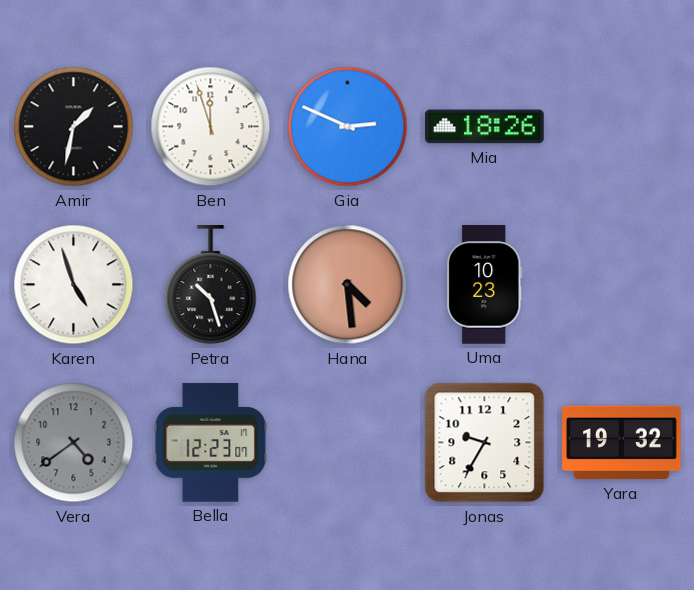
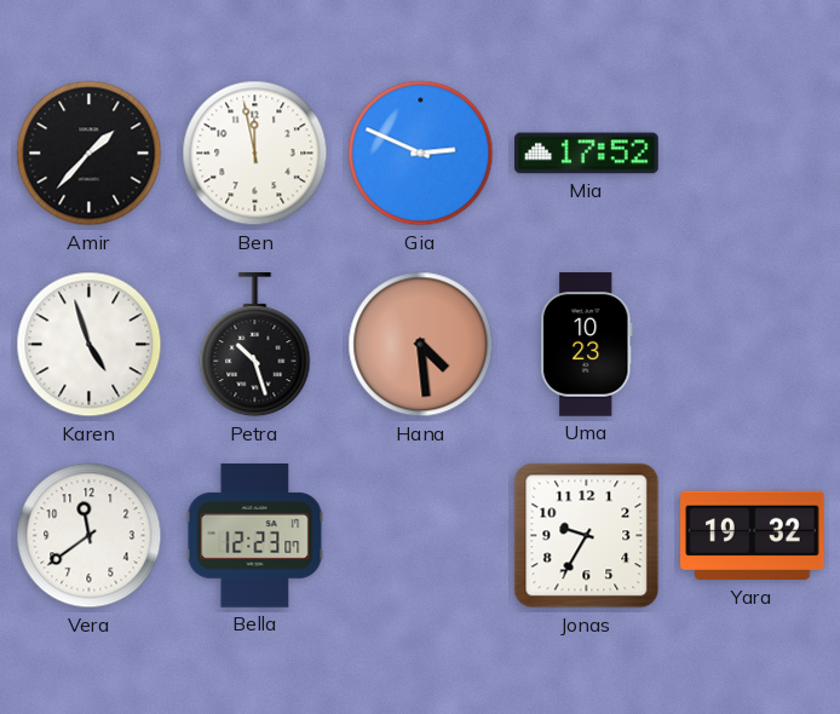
Amir: 1:32 -> 1:37
Ben: 11:57 -> 11:58
Mia: 18:26 -> 17:52
Vera: 4:39 -> 11:39
Vera dial: grey -> white
